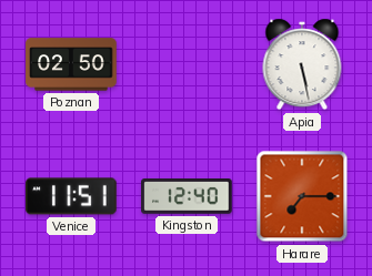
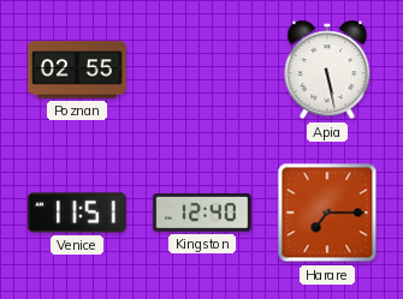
Poznan: 02:50 -> 02:55
